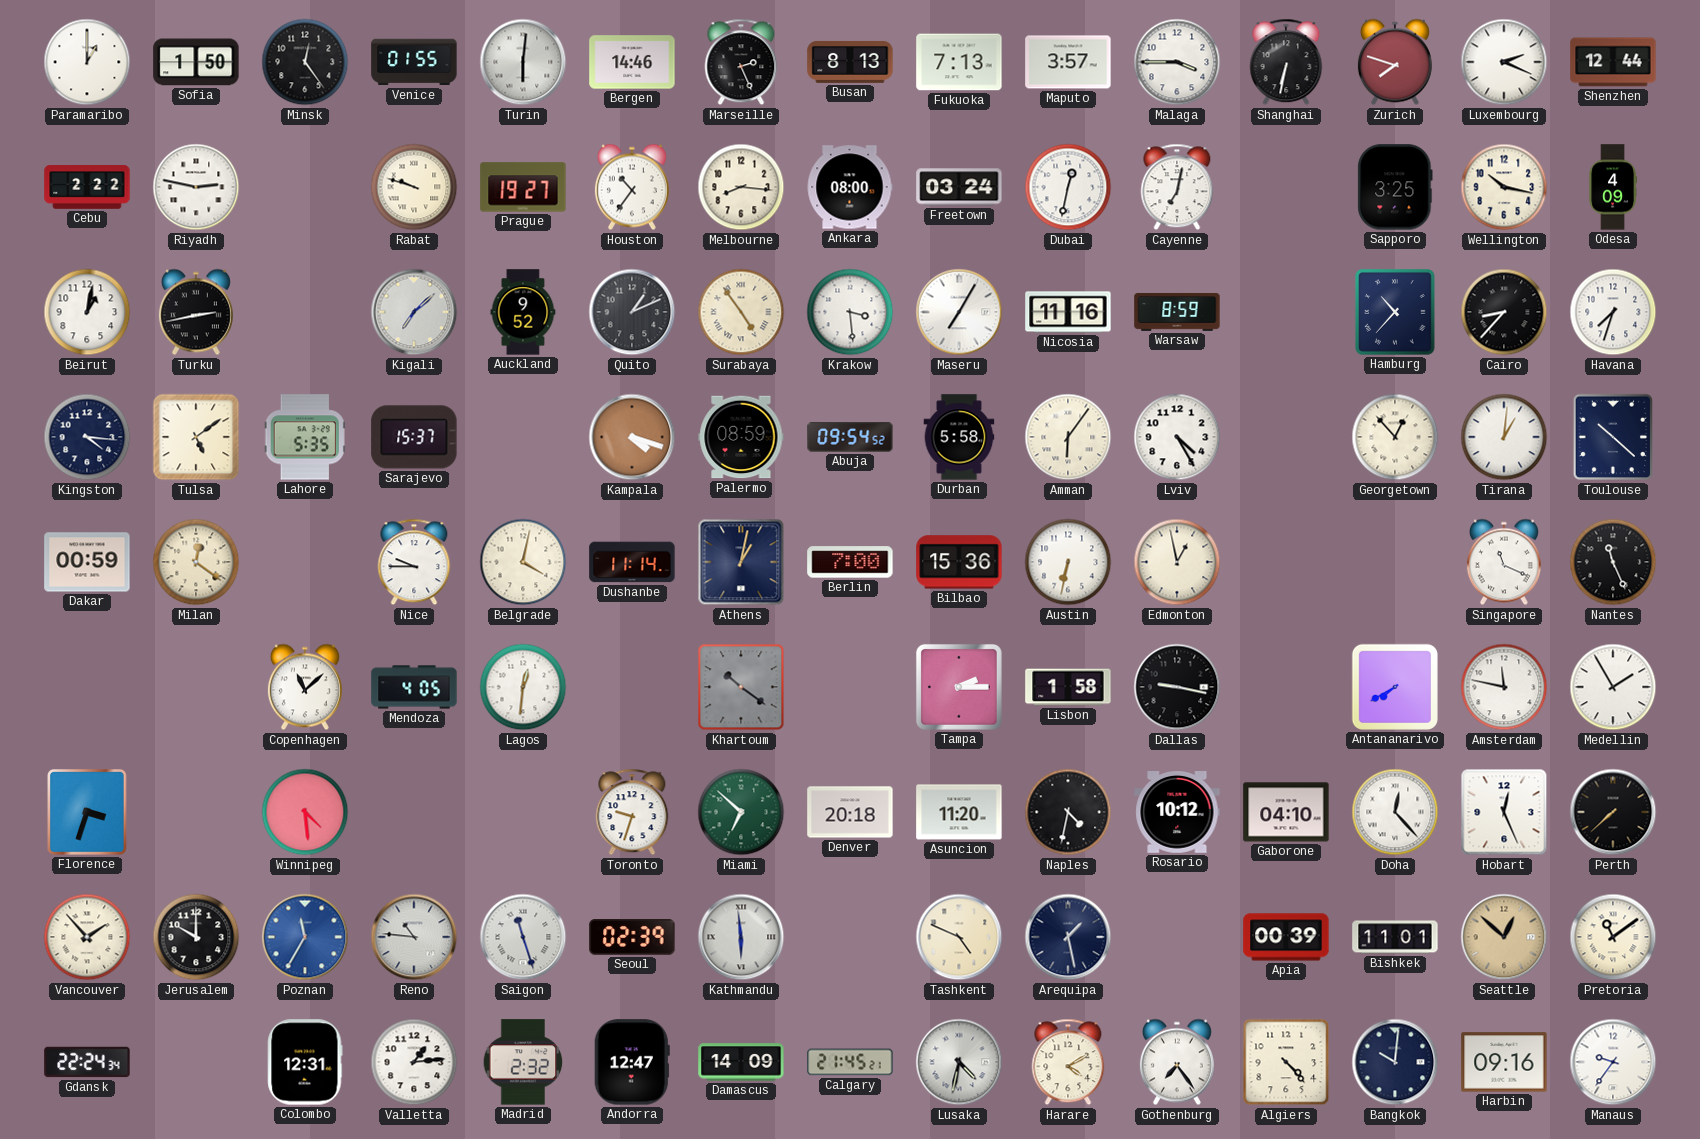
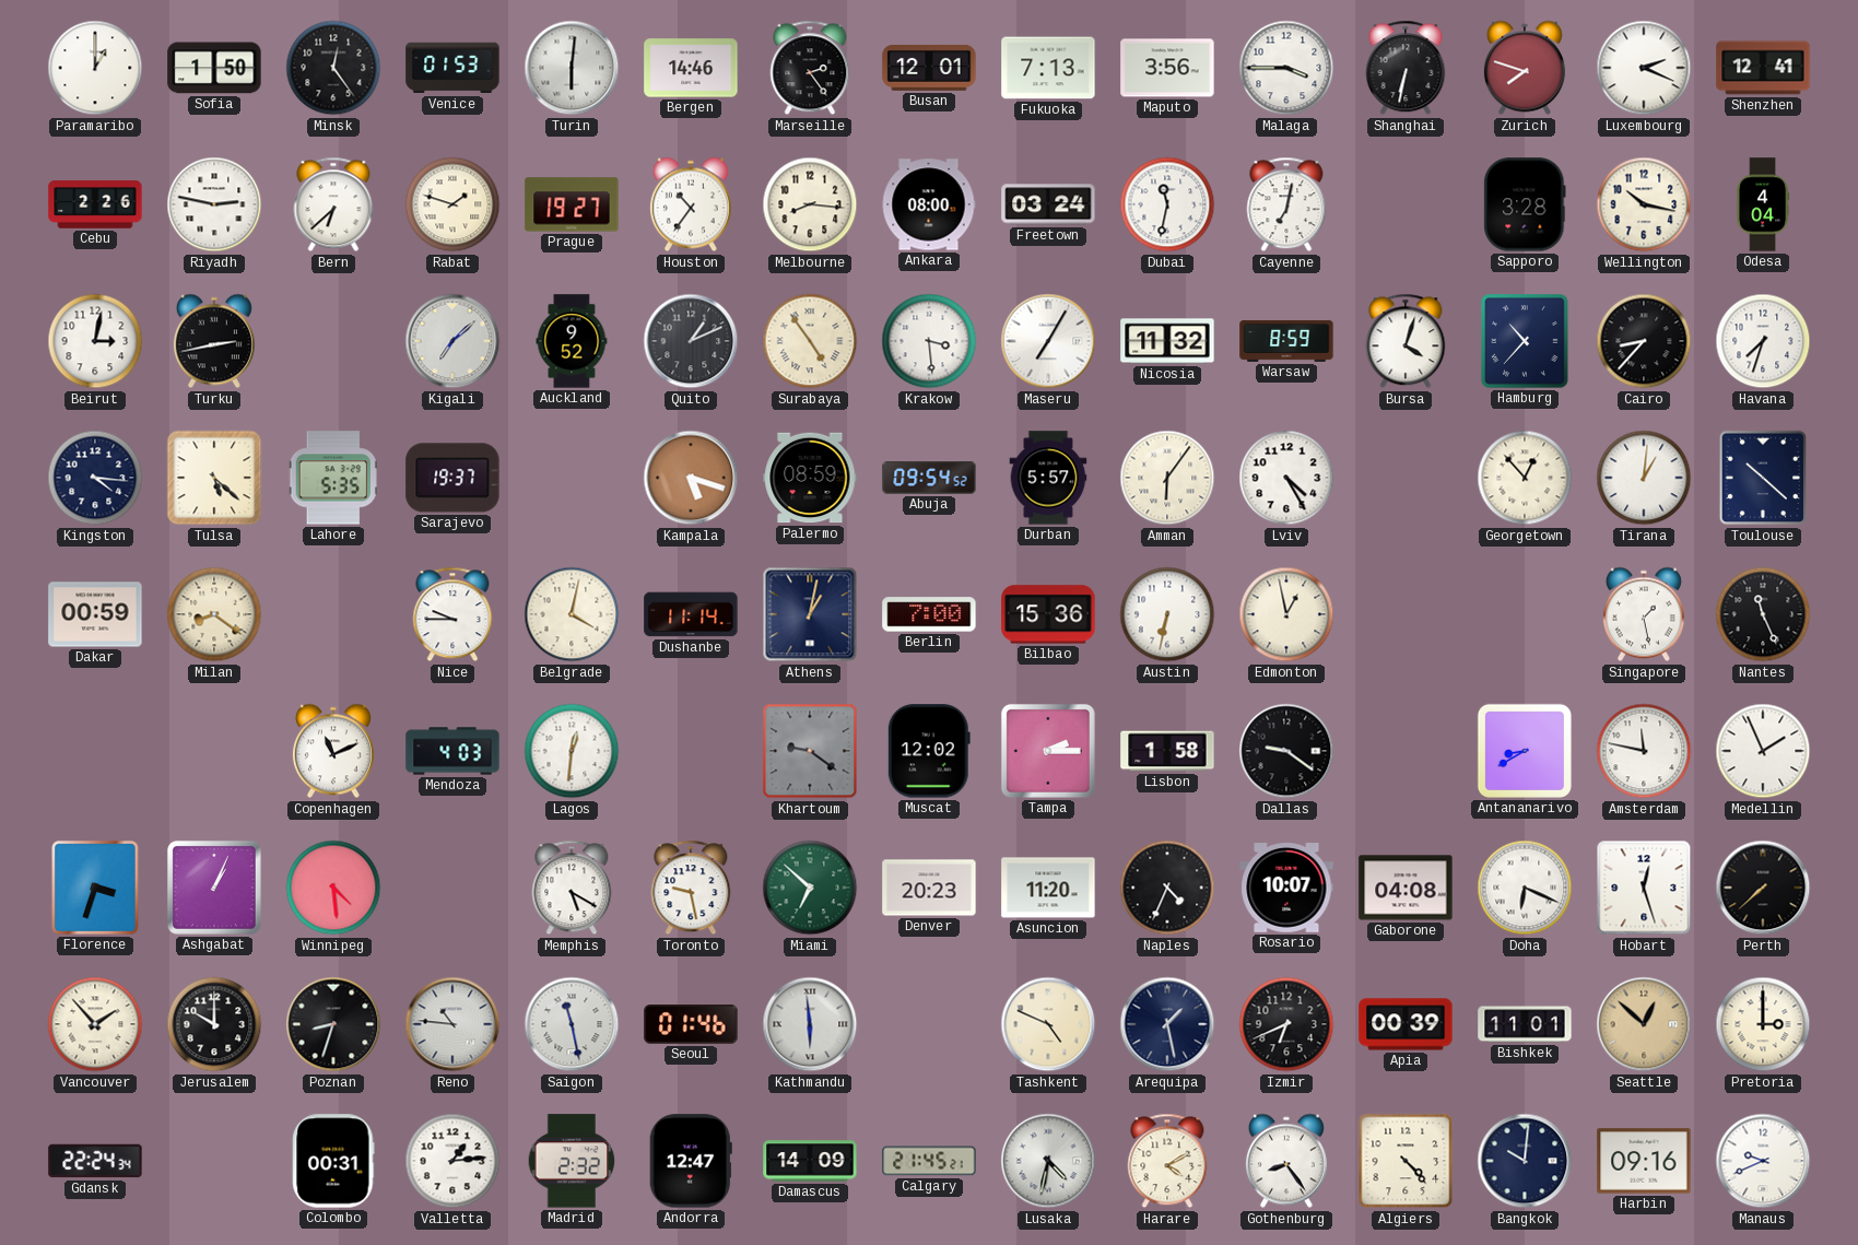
Venice: 01:55 -> 01:53
Marseille: 2:26 -> 2:24
Busan: 8:13 -> 12:01
Maputo: 3:57 -> 3:56
Shenzhen: 12:44 -> 12:41
Cebu: 2:22 -> 2:26
Bern: none -> 6:38
Rabat: 9:48 -> 1:48
Dubai: 12:32 -> 11:32
Sapporo: 3:25 -> 3:28
Odesa: 4:09 -> 4:04
Beirut: 1:02 -> 3:02
Nicosia: 11:16 -> 11:32
Bursa: none -> 4:03
Tulsa: 5:09 -> 5:22
Sarajevo: 15:37 -> 19:37
Kampala: 4:18 -> 5:18
Durban: 5:58 -> 5:57
Milan: 12:21 -> 8:21
Singapore: 11:19 -> 1:28
Copenhagen: 11:08 -> 11:11
Mendoza: 4:05 -> 4:03
Khartoum: 10:21 -> 9:21
Muscat: none -> 12:02
Dallas: 9:17 -> 9:21
Antananarivo: 7:40 -> 8:40
Medellin: 1:55 -> 1:56
Ashgabat: none -> 1:04
Memphis: none -> 5:20
Toronto: 9:33 -> 9:28
Denver: 20:18 -> 20:23
Naples: 4:32 -> 4:34
Rosario: 10:12 -> 10:07
Gaborone: 04:10 -> 04:08
Doha: 12:23 -> 6:19
Hobart: 12:26 -> 12:27
Poznan: 11:35 -> 8:33
Poznan dial: blue -> black
Saigon: 11:27 -> 11:28
Seoul: 02:39 -> 01:46
Izmir: none -> 6:41
Pretoria: 11:09 -> 3:00
Colombo: 12:31 -> 00:31
Gothenburg: 7:24 -> 8:24
Manaus: 9:36 -> 9:41
